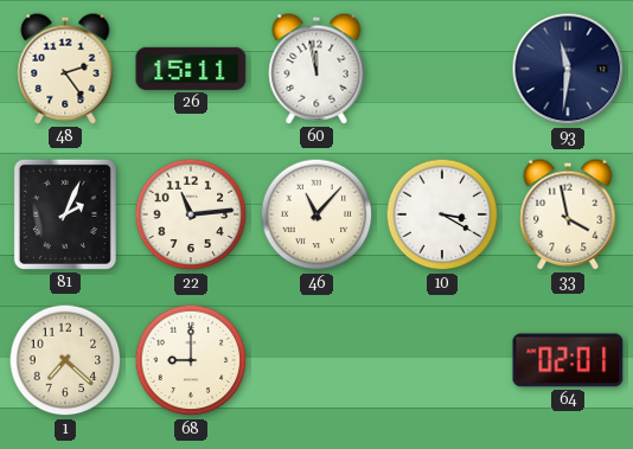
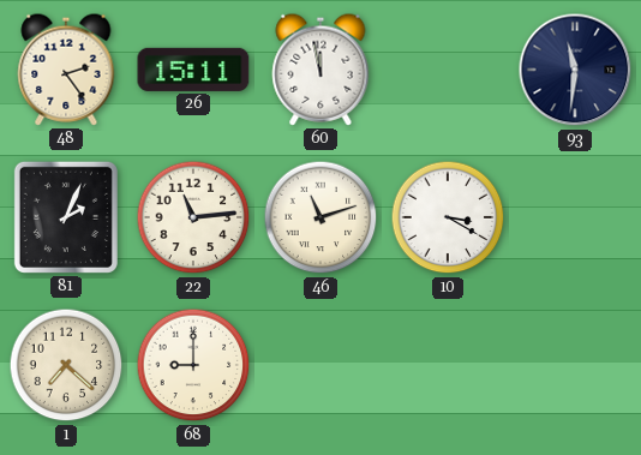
46: 11:07 -> 11:12
33: 3:58 -> none
64: 02:01 -> none
